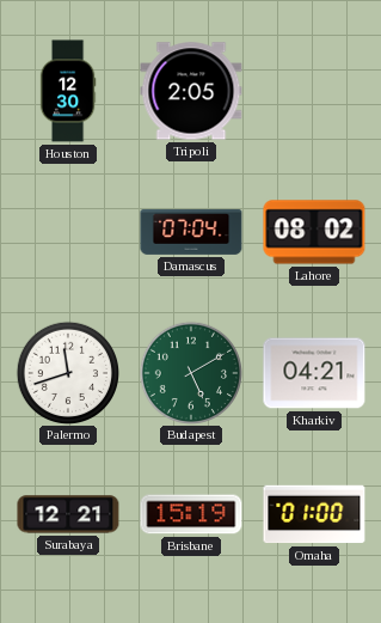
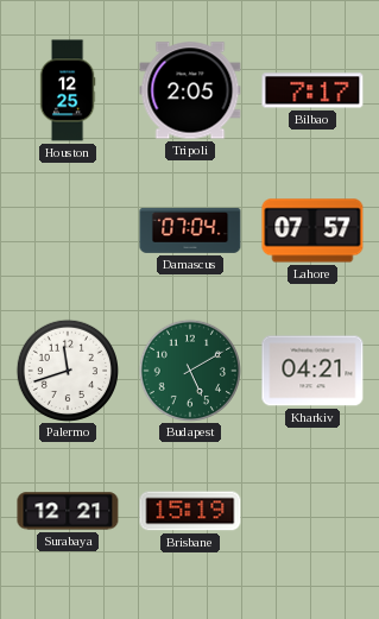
Houston: 12:30 -> 12:25
Bilbao: none -> 7:17
Lahore: 08:02 -> 07:57
Omaha: 01:00 -> none
